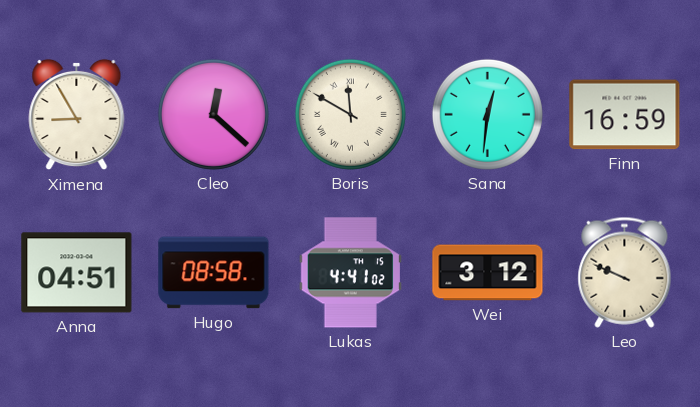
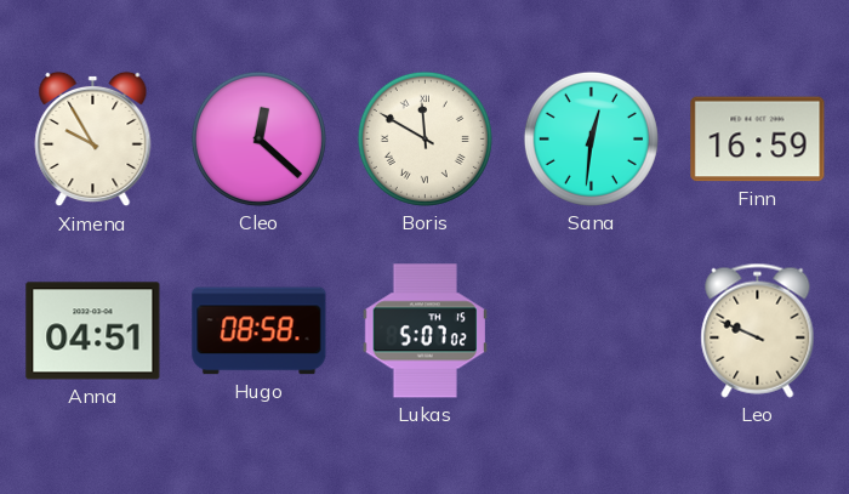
Ximena: 8:55 -> 9:55
Lukas: 4:41 -> 5:07
Wei: 3:12 -> none
